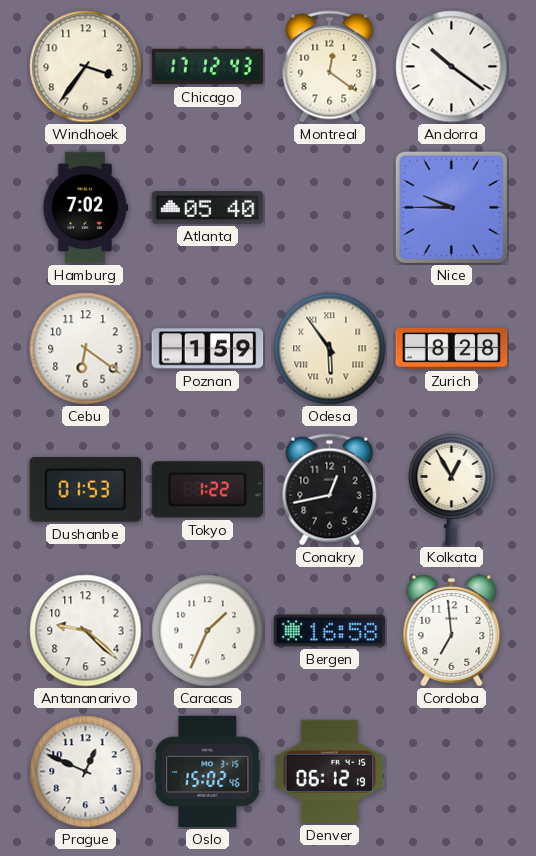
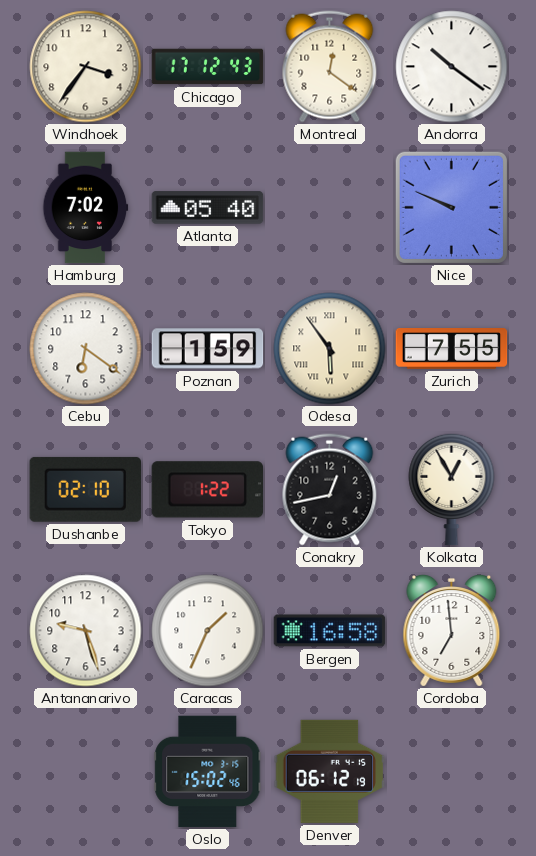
Nice: 9:45 -> 9:49
Zurich: 8:28 -> 7:55
Dushanbe: 01:53 -> 02:10
Antananarivo: 9:22 -> 9:27
Prague: 12:49 -> none
